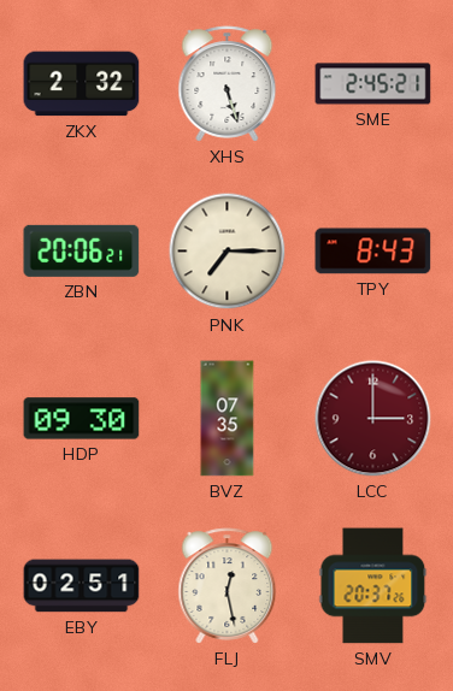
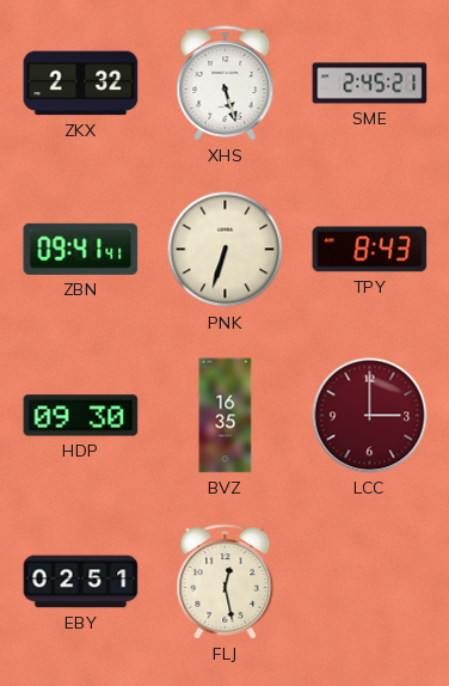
ZBN: 20:06 -> 09:41
PNK: 7:15 -> 6:33
BVZ: 07:35 -> 16:35
SMV: 20:37 -> none
